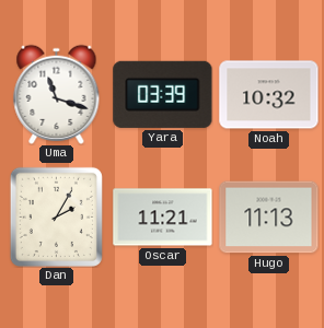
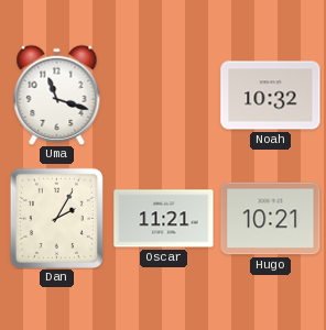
Yara: 03:39 -> none
Hugo: 11:13 -> 10:21
